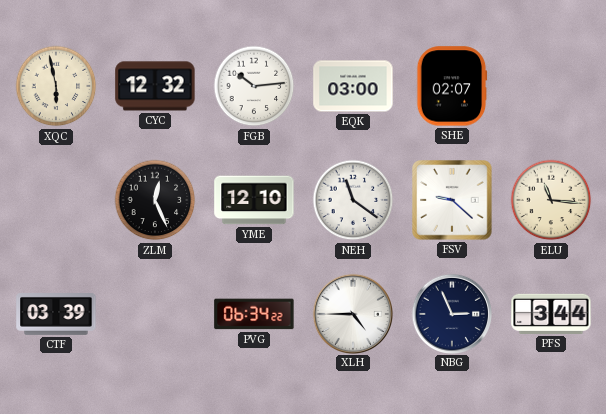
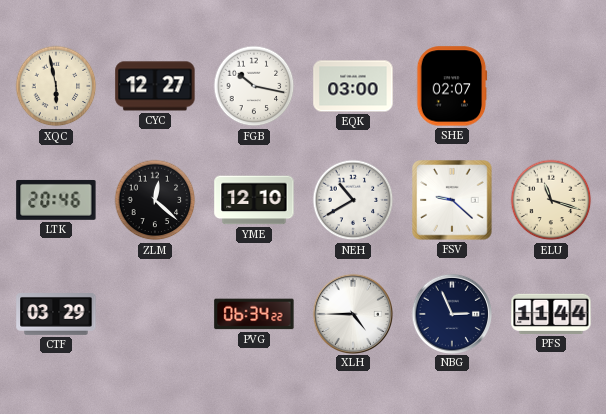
CYC: 12:32 -> 12:27
FGB: 10:14 -> 10:17
LTK: none -> 20:46
ZLM: 12:26 -> 12:22
NEH: 11:21 -> 10:40
ELU: 11:16 -> 11:18
CTF: 03:39 -> 03:29
PFS: 3:44 -> 11:44
